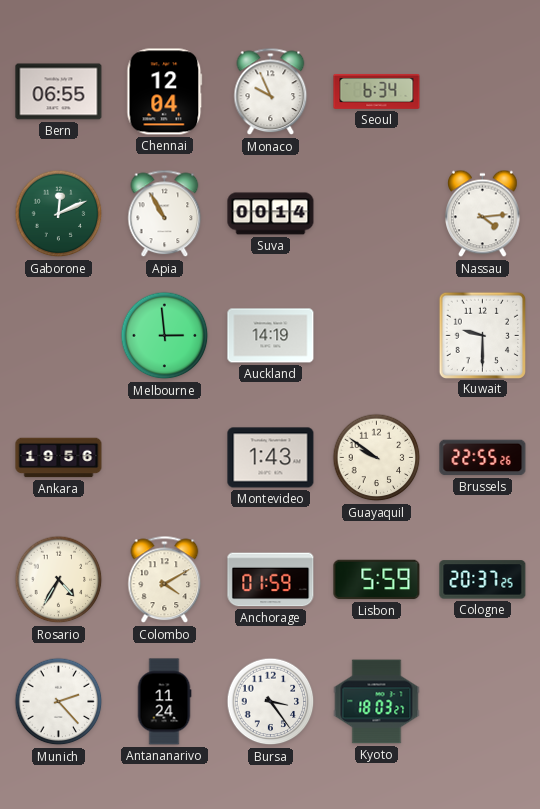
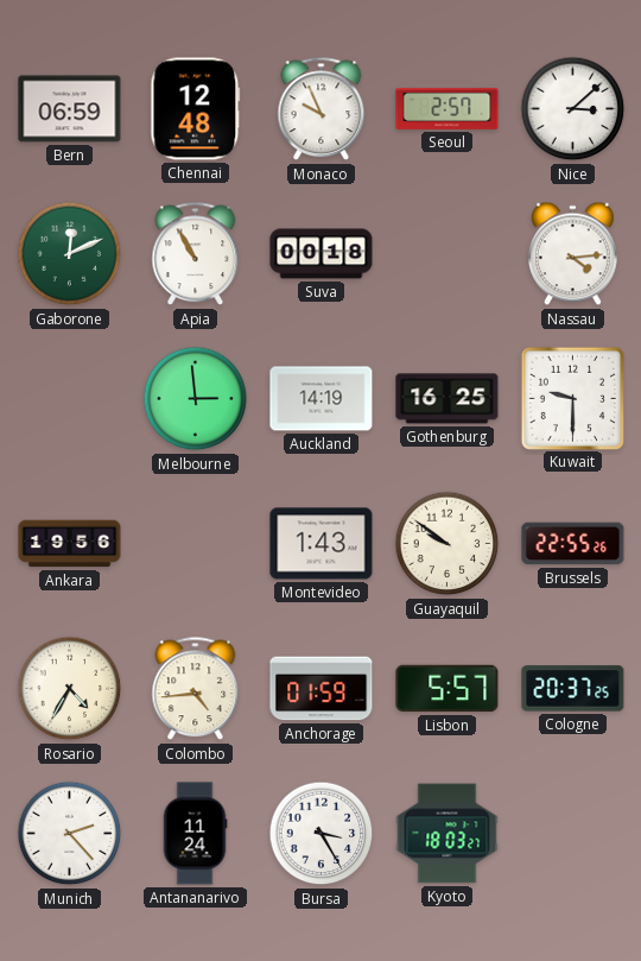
Bern: 06:55 -> 06:59
Chennai: 12:04 -> 12:48
Seoul: 6:34 -> 2:57
Nice: none -> 3:08
Suva: 00:14 -> 00:18
Gothenburg: none -> 16:25
Colombo: 4:10 -> 4:44
Lisbon: 5:59 -> 5:57
Bursa: 3:24 -> 3:25
